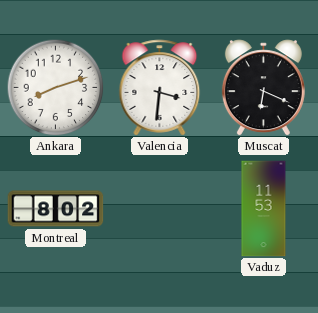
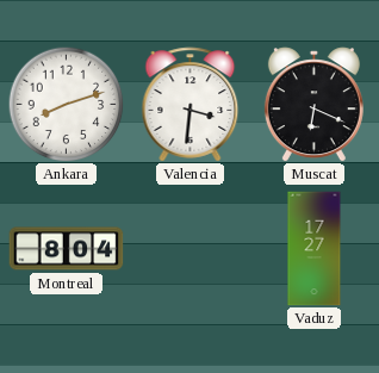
Montreal: 8:02 -> 8:04
Vaduz: 11:53 -> 17:27
